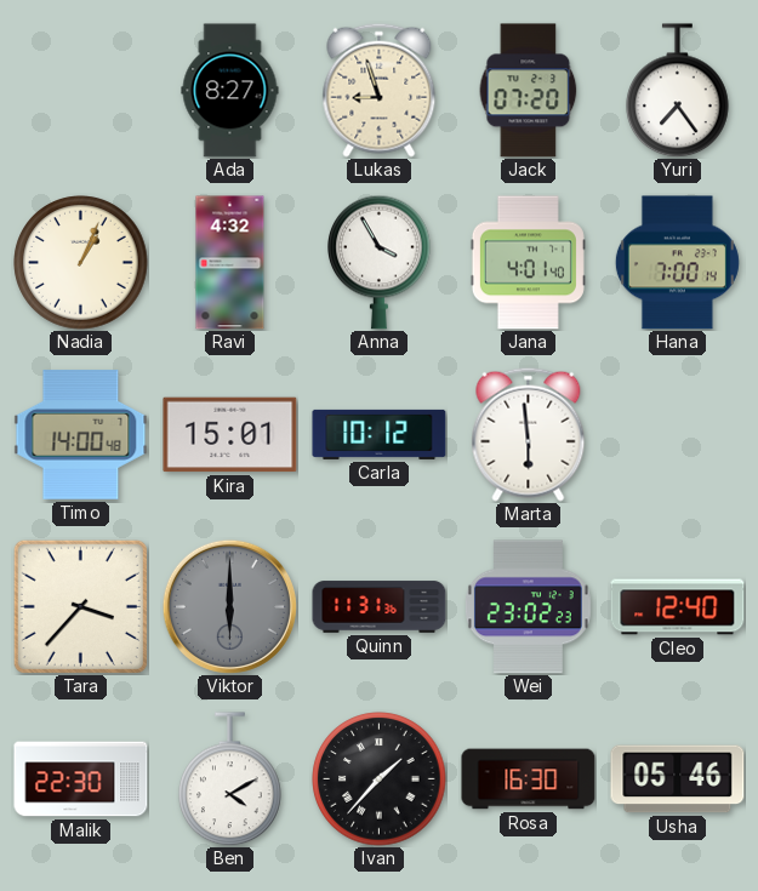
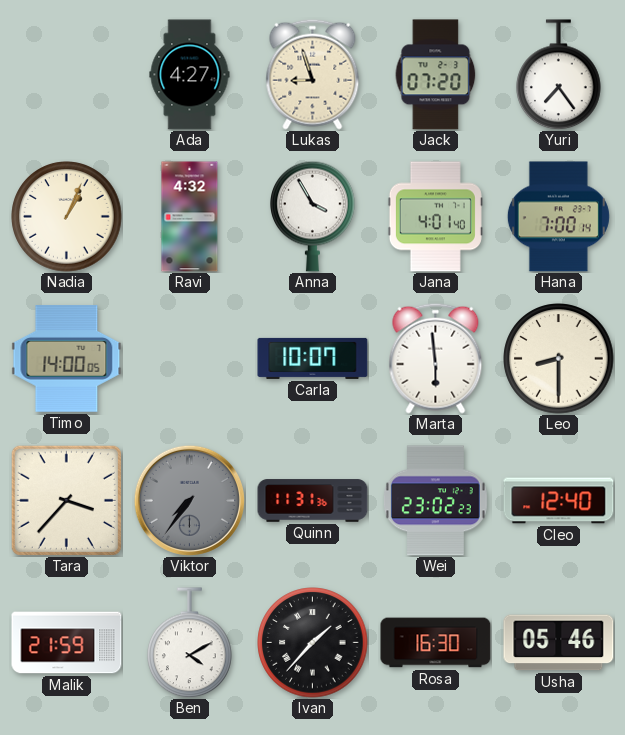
Ada: 8:27 -> 4:27
Timo: 14:00:48 -> 14:00:05
Kira: 15:01 -> none
Carla: 10:12 -> 10:07
Leo: none -> 8:30
Viktor: 6:00 -> 7:36
Malik: 22:30 -> 21:59
